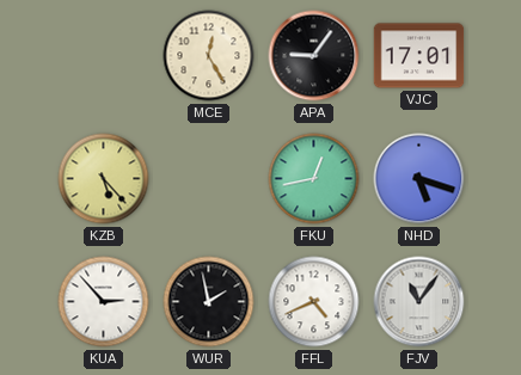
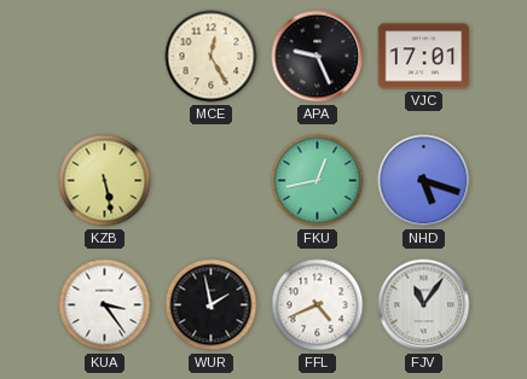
APA: 9:06 -> 9:26
KZB: 5:23 -> 5:28
KUA: 2:53 -> 3:24
